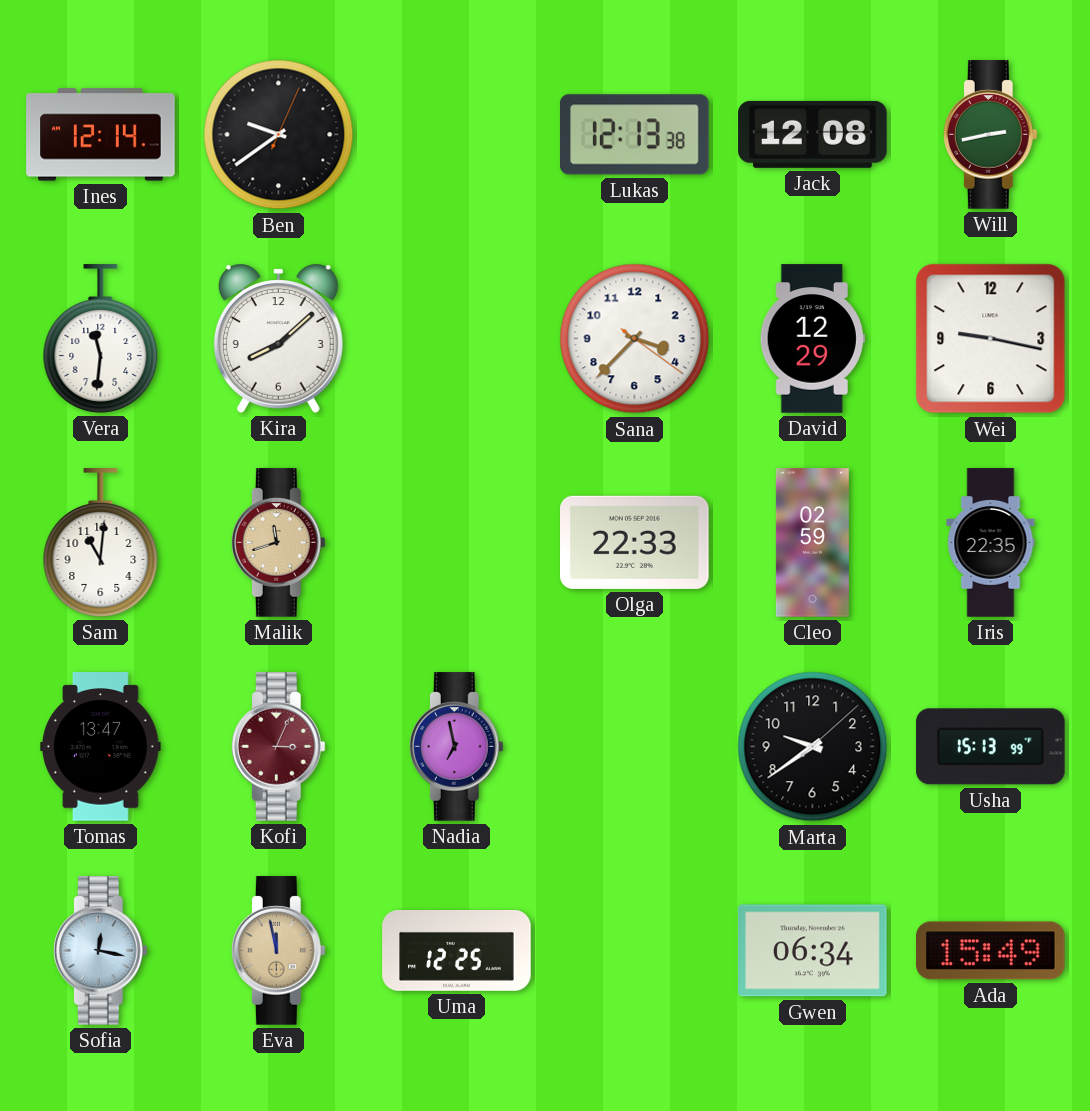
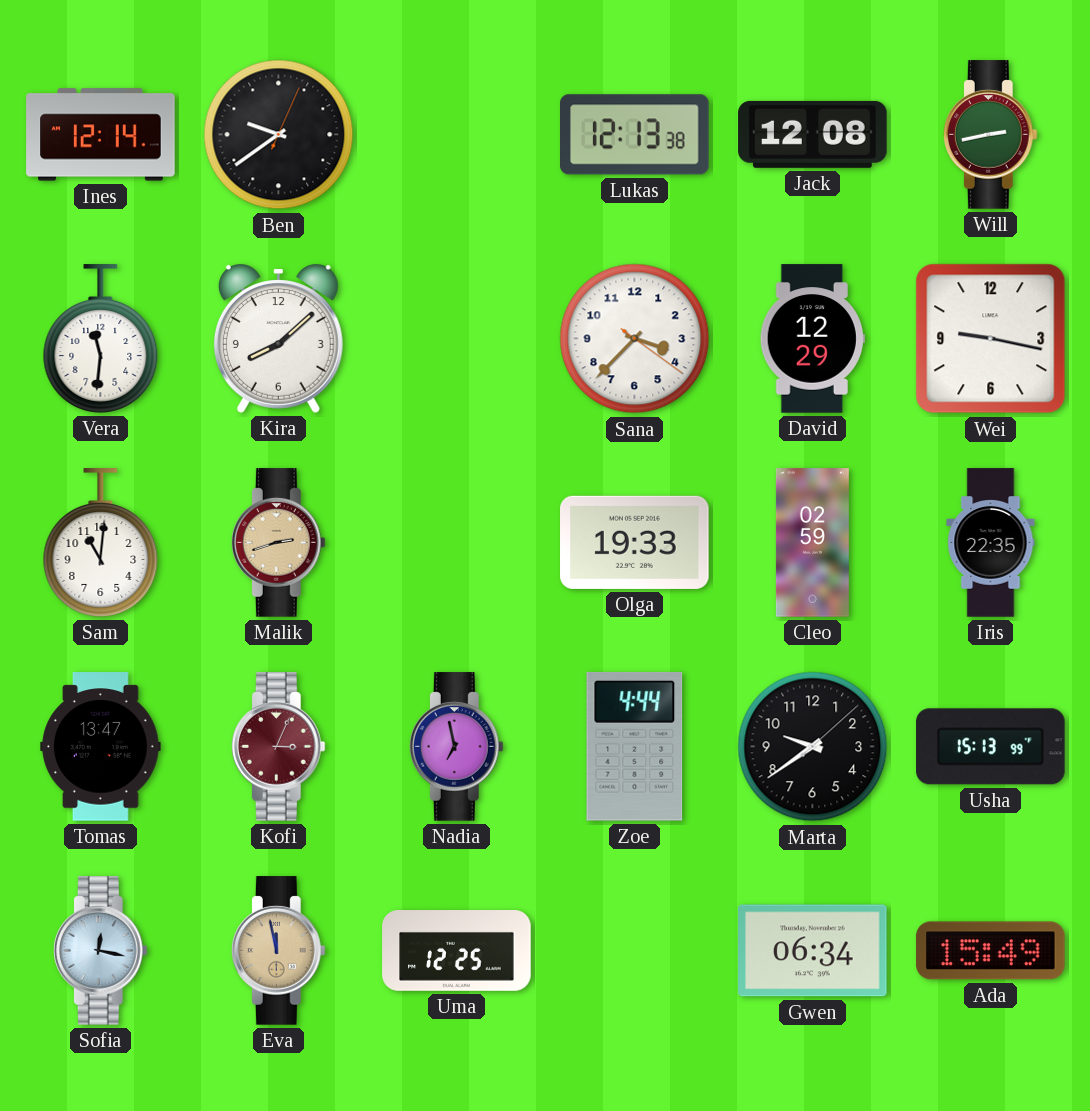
Malik: 11:42 -> 2:42
Olga: 22:33 -> 19:33
Zoe: none -> 4:44
